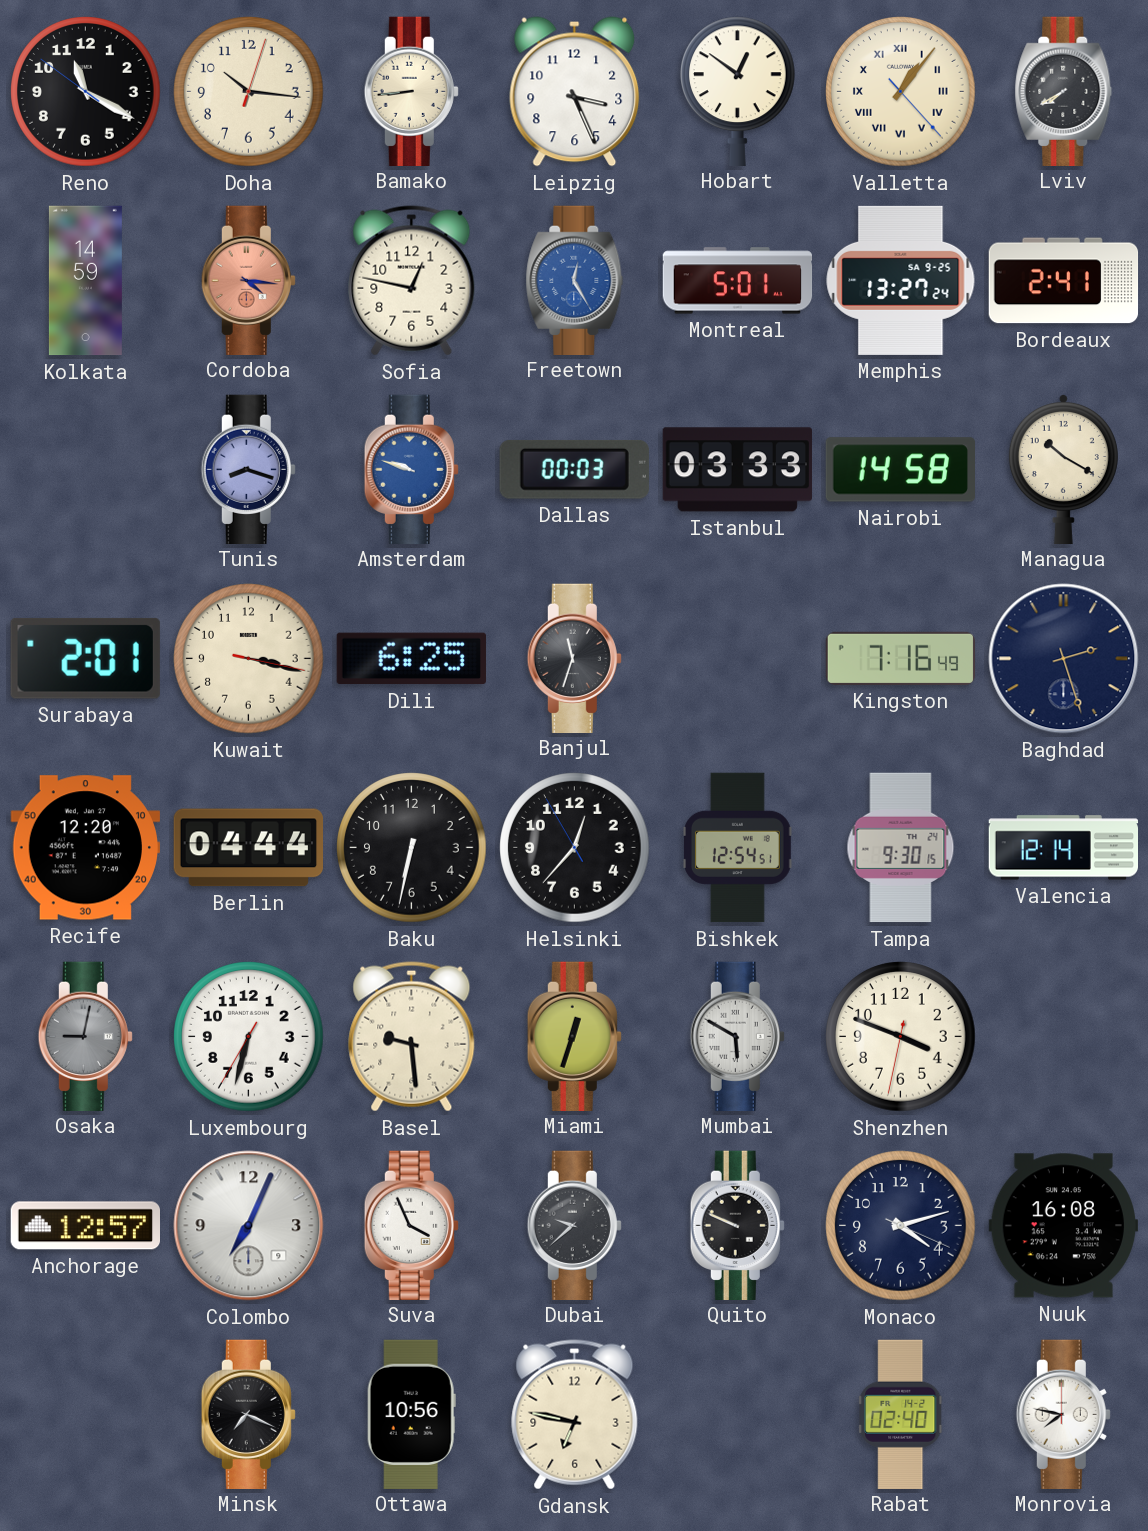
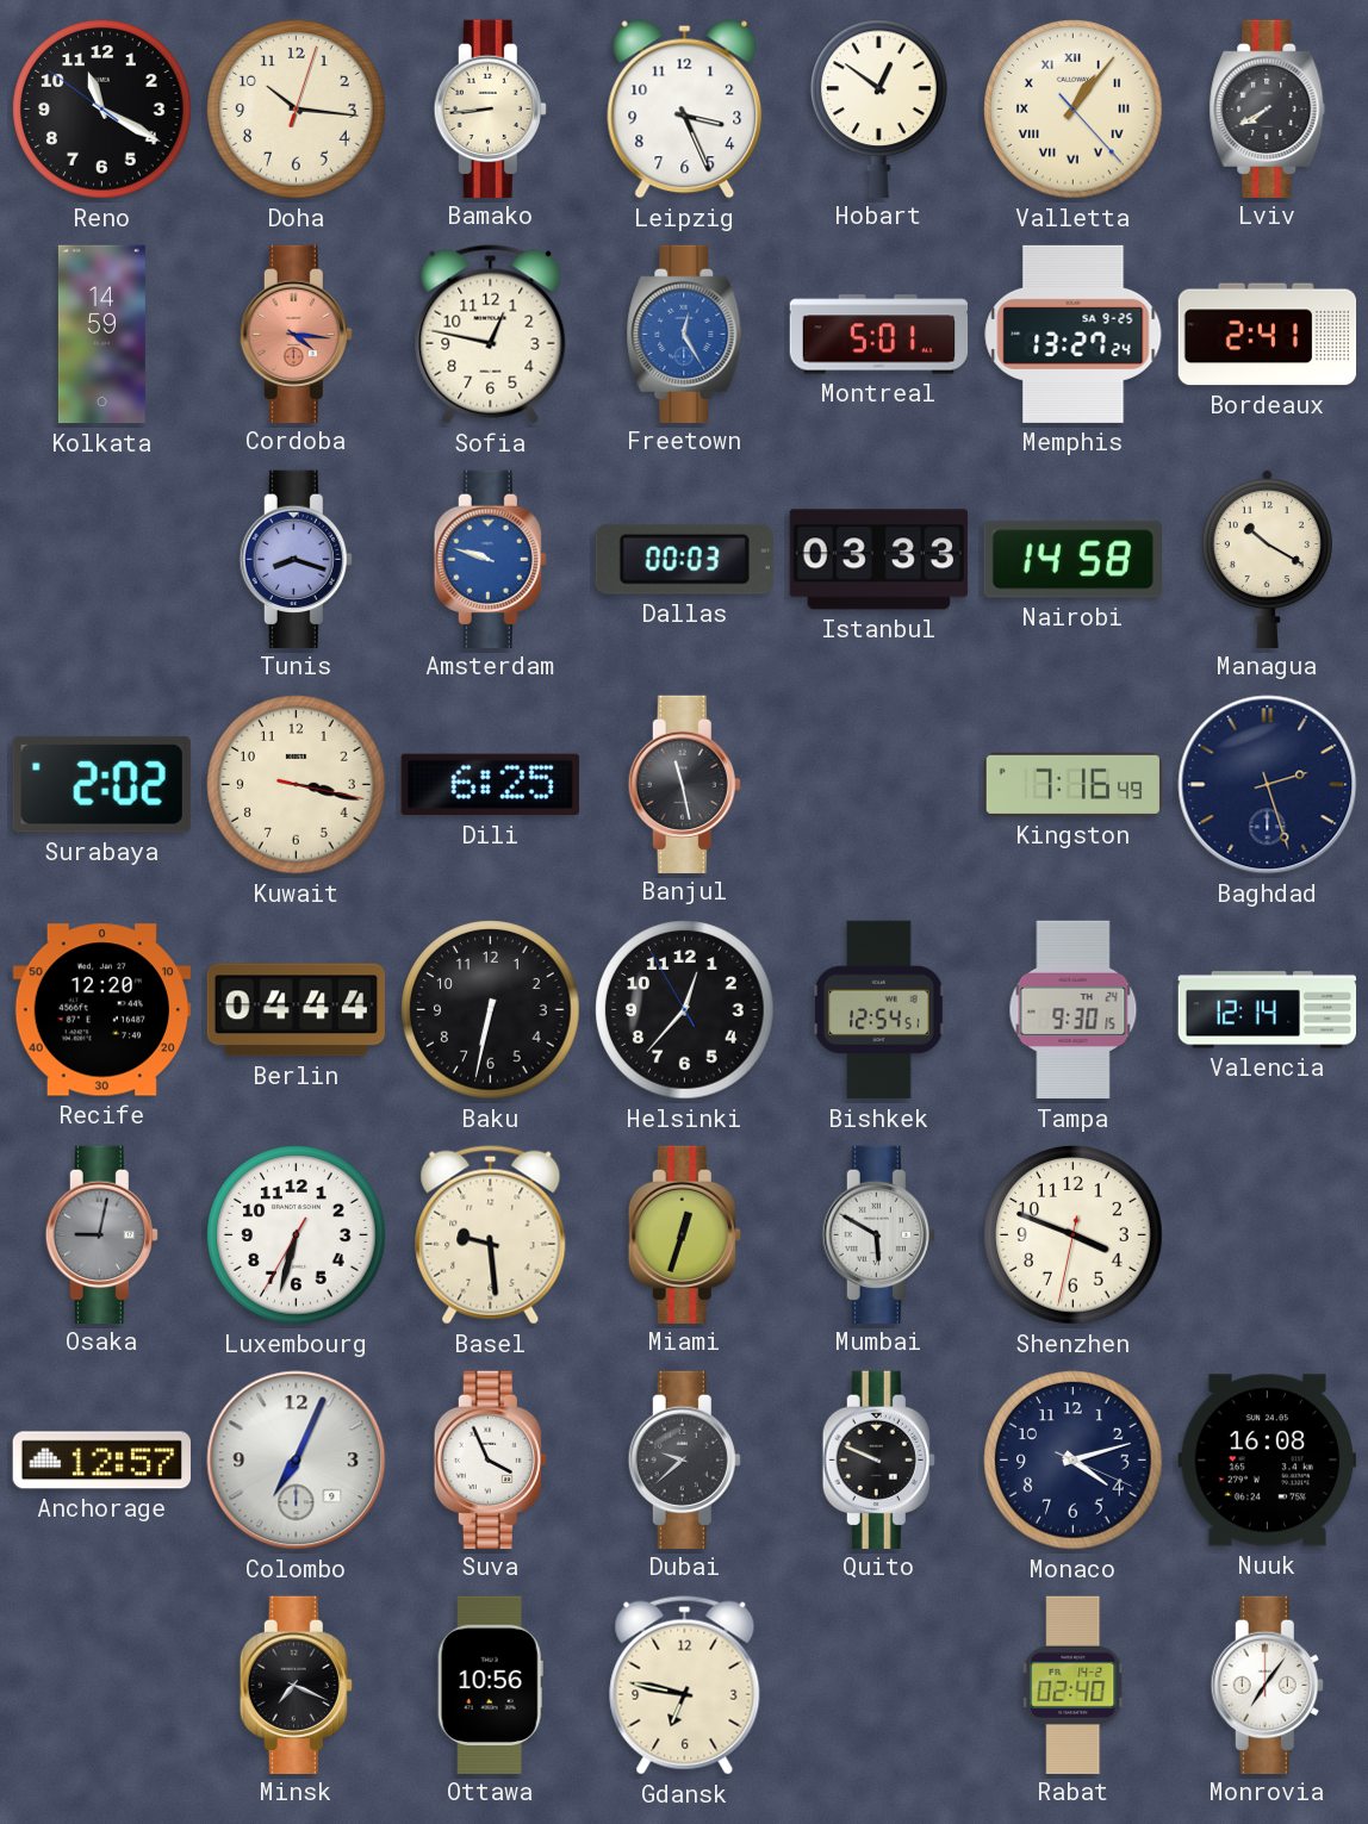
Surabaya: 2:01 -> 2:02
Banjul: 11:33 -> 11:28
Monrovia: 7:47 -> 7:06
